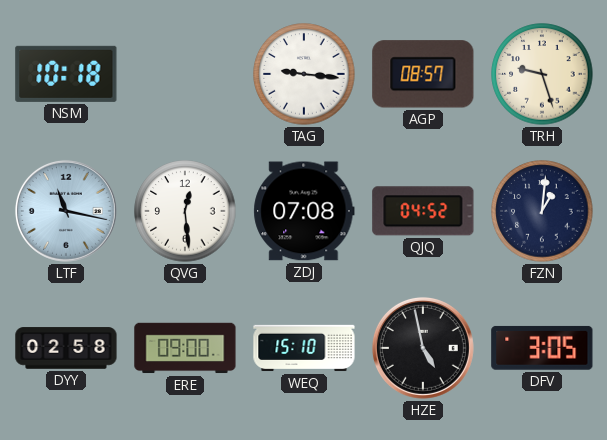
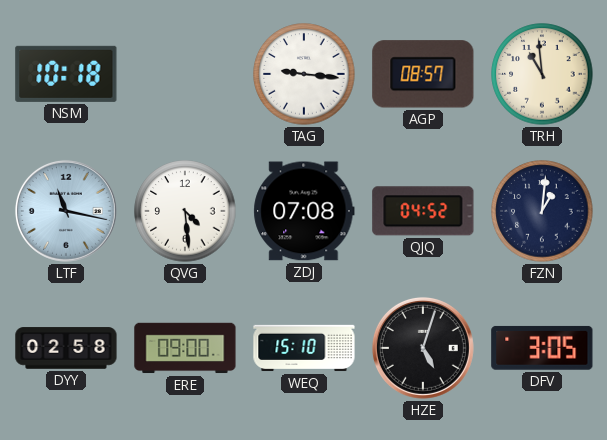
TRH: 9:27 -> 10:59
QVG: 12:29 -> 4:29
HZE: 4:58 -> 5:03
